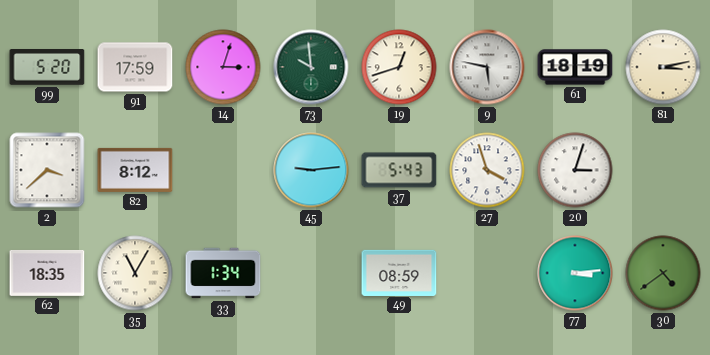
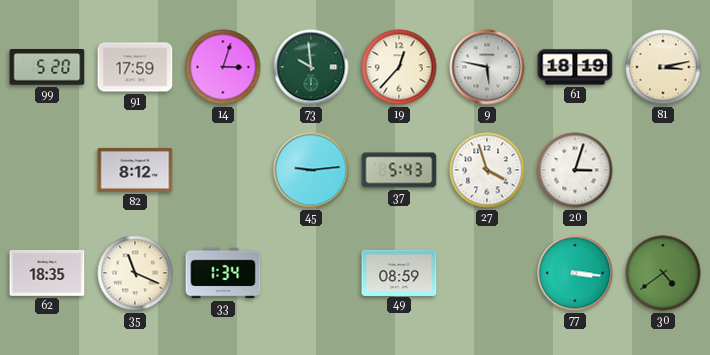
19: 12:42 -> 12:37
2: 3:38 -> none
35: 11:05 -> 11:19
77: 3:14 -> 3:16
